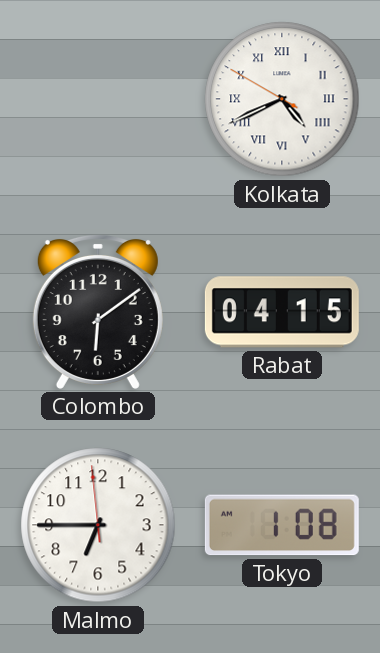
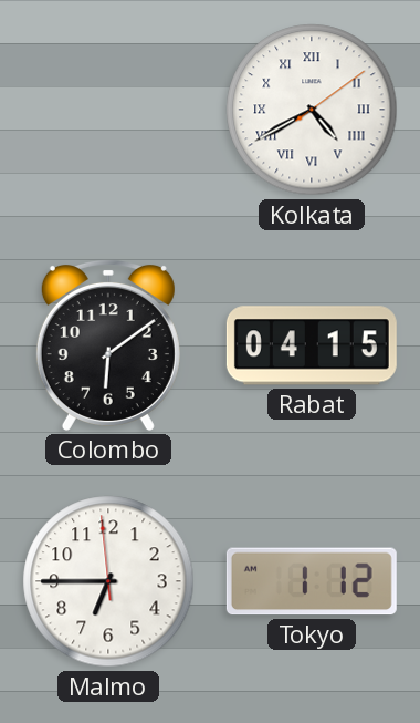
Kolkata: 4:40:50 -> 4:40:09
Tokyo: 1:08 -> 1:12
